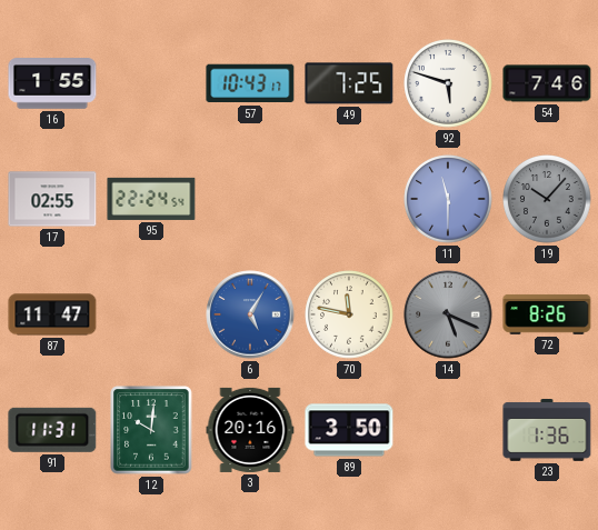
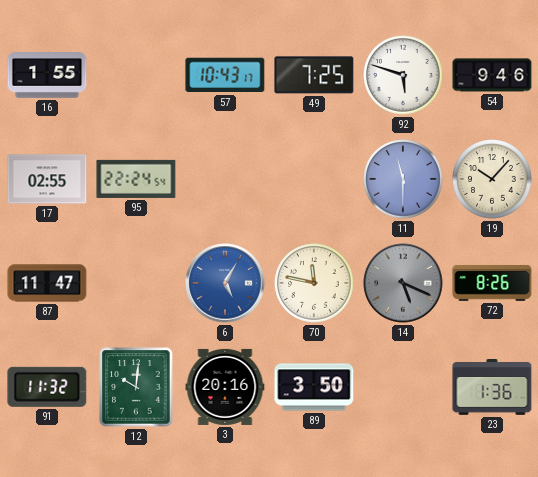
54: 7:46 -> 9:46
19 dial: grey -> cream
91: 11:31 -> 11:32
